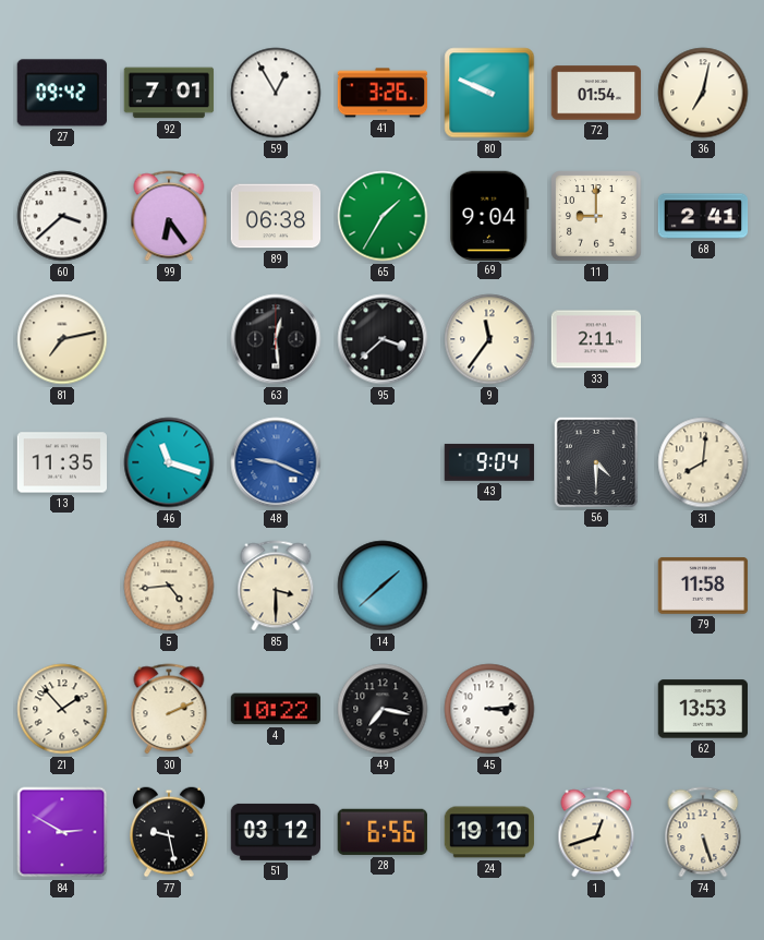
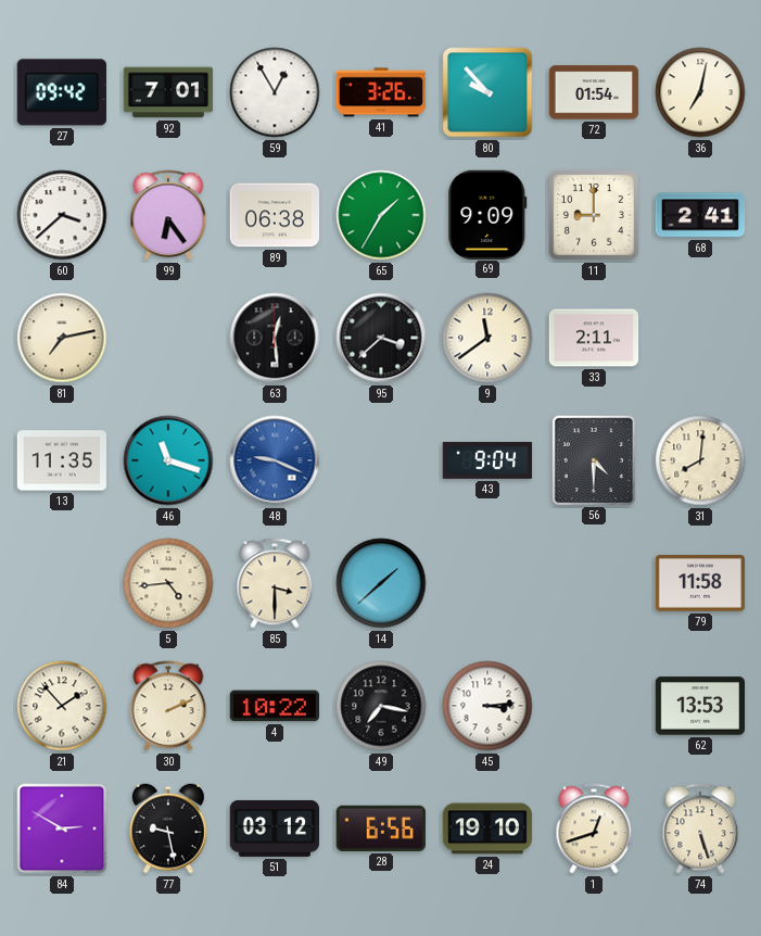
80: 9:49 -> 9:53
69: 9:04 -> 9:09
9: 11:36 -> 11:39
